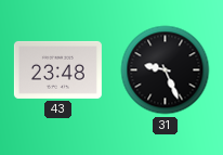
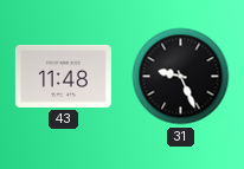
43: 23:48 -> 11:48
